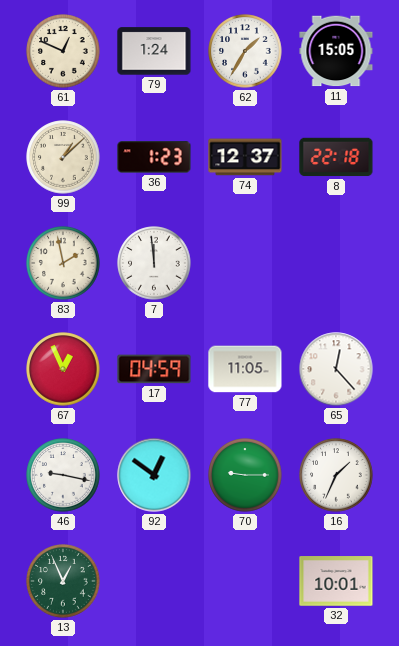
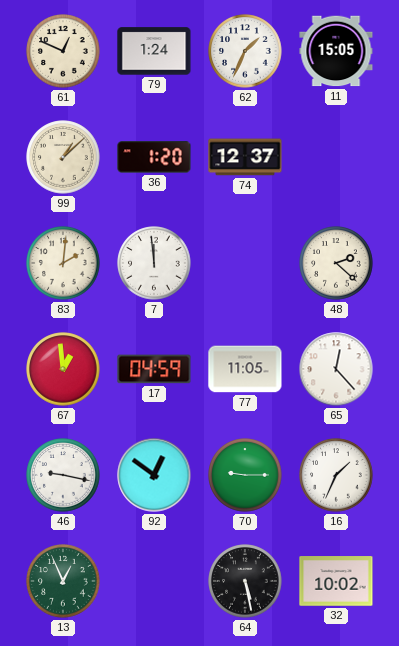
62: 1:35 -> 1:34
36: 1:23 -> 1:20
8: 22:18 -> none
83: 1:58 -> 2:01
48: none -> 2:22
67: 12:56 -> 12:59
64: none -> 5:28
32: 10:01 -> 10:02
